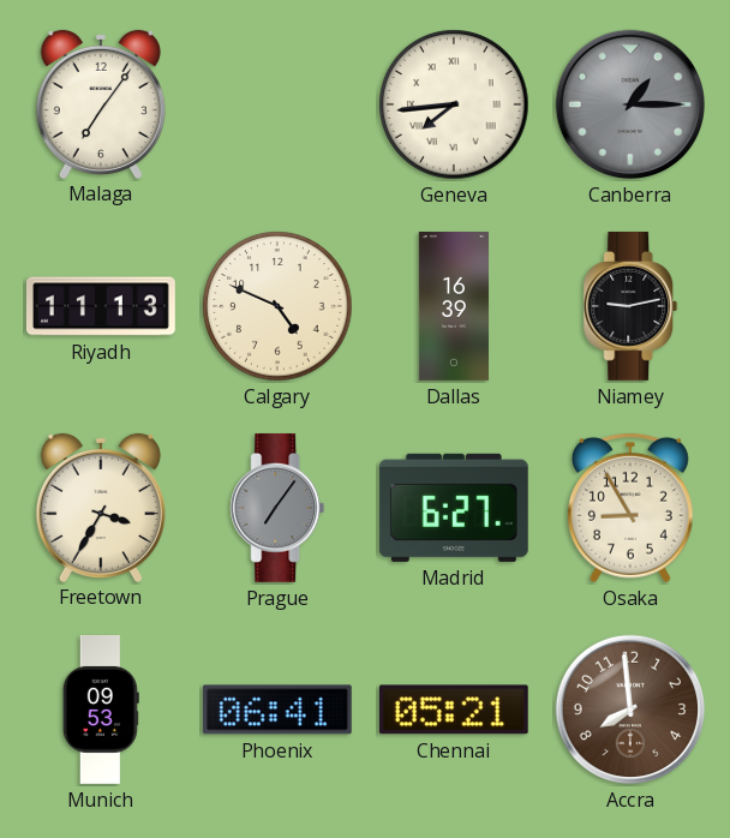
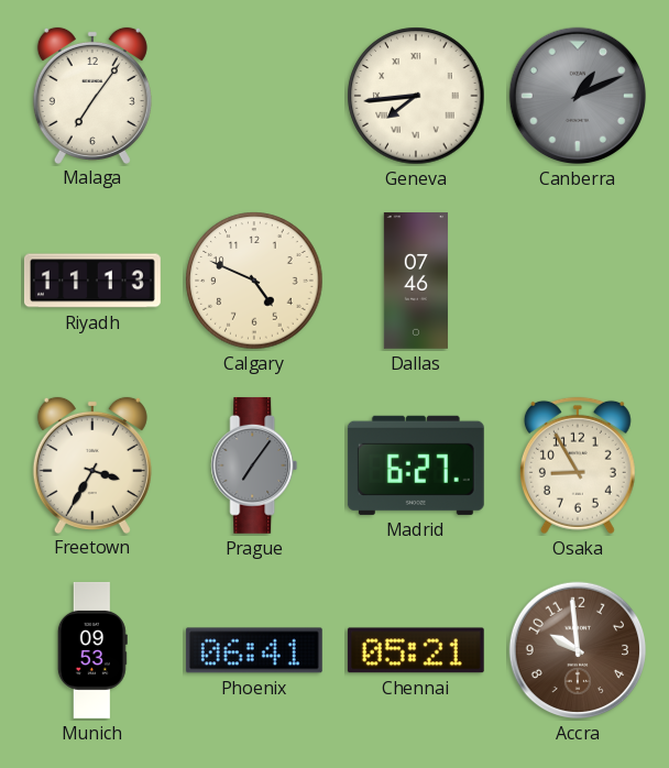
Canberra: 1:15 -> 1:11
Dallas: 16:39 -> 07:46
Niamey: 9:13 -> none
Accra: 7:59 -> 9:59
